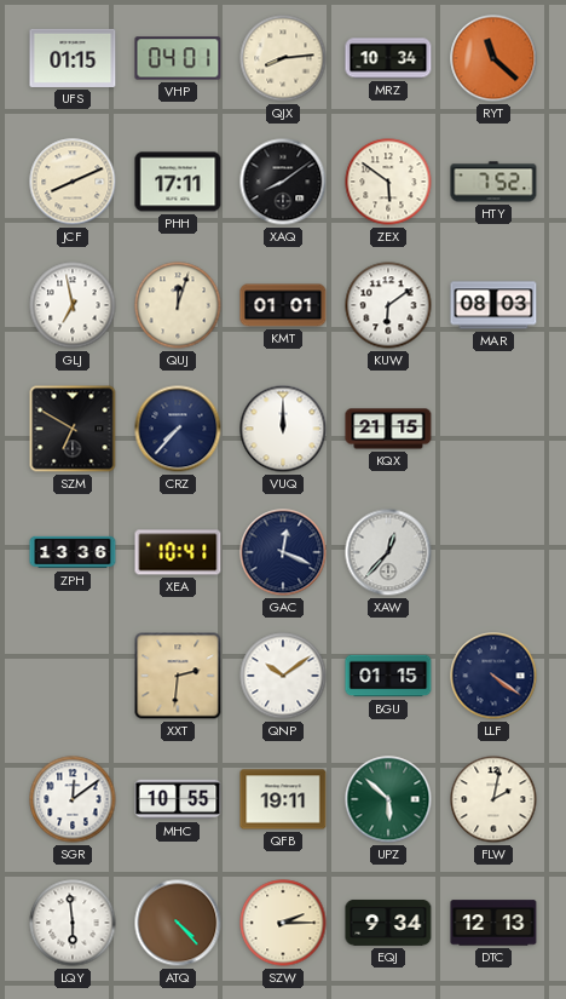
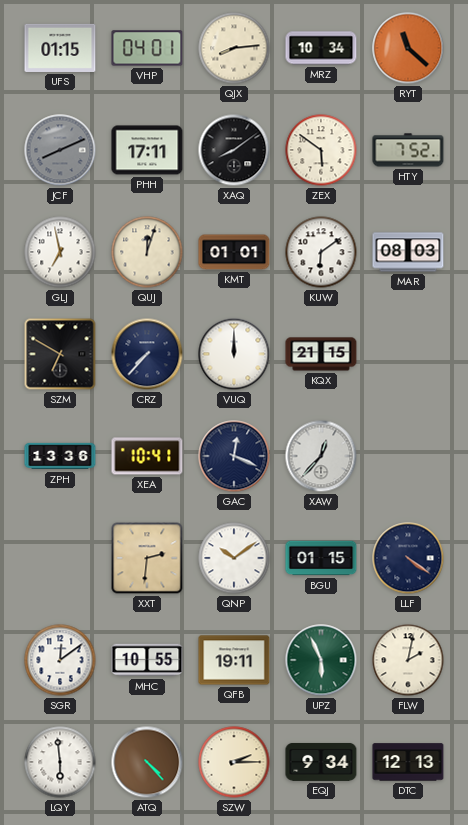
JCF dial: cream -> grey
UPZ: 5:52 -> 5:56
